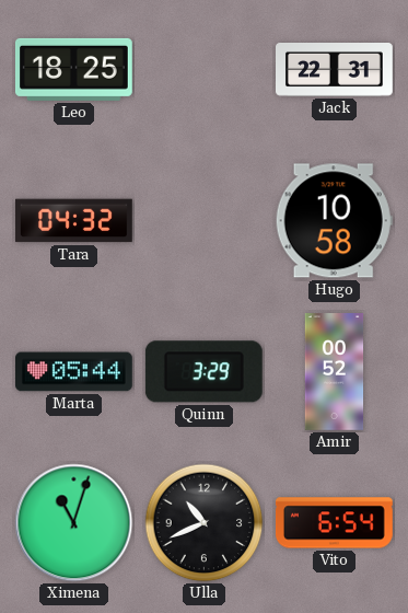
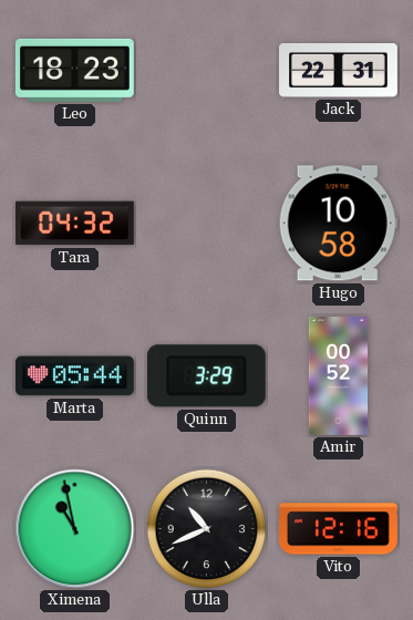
Leo: 18:25 -> 18:23
Ximena: 11:03 -> 10:58
Vito: 6:54 -> 12:16
